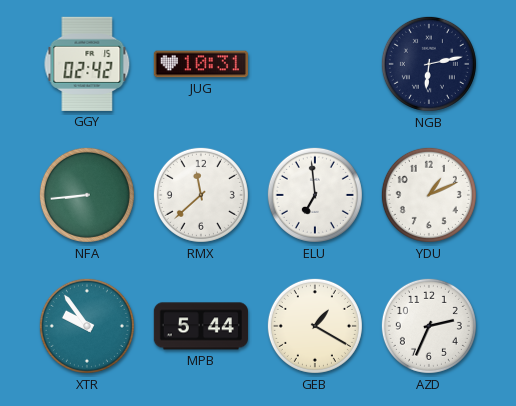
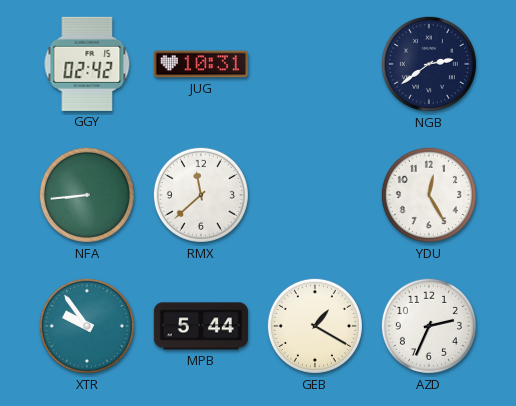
NGB: 6:13 -> 2:39
ELU: 6:59 -> none
YDU: 1:11 -> 12:25
